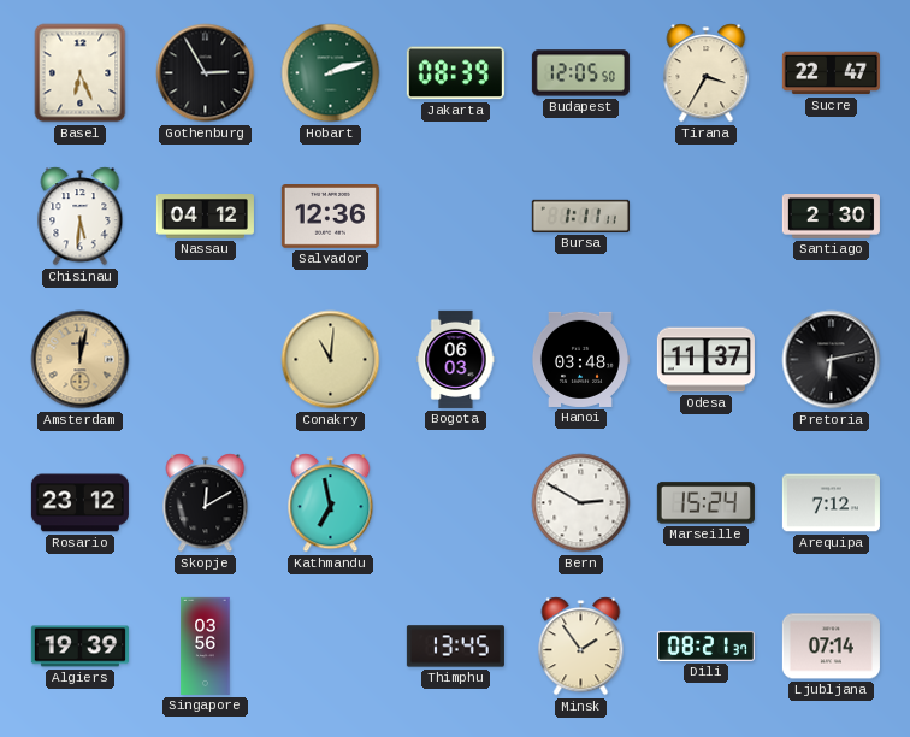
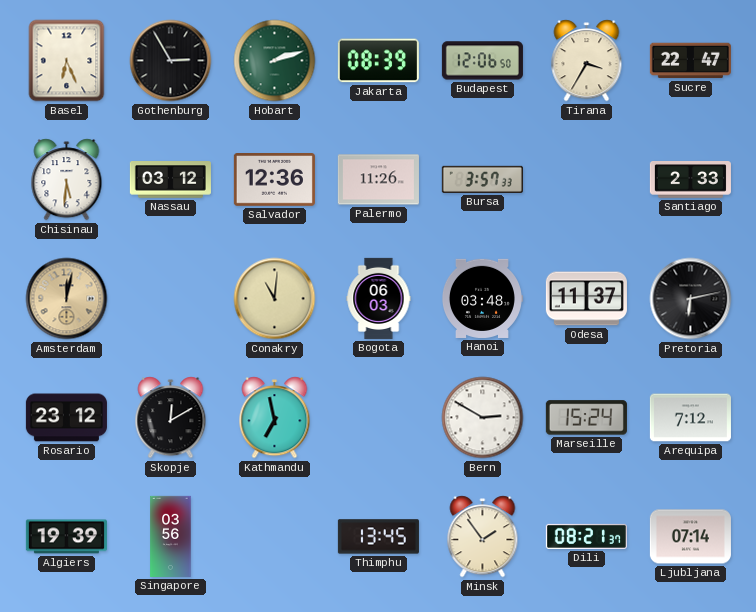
Budapest: 12:05 -> 12:06
Nassau: 04:12 -> 03:12
Palermo: none -> 11:26
Bursa: 1:11 -> 3:57
Santiago: 2:30 -> 2:33
